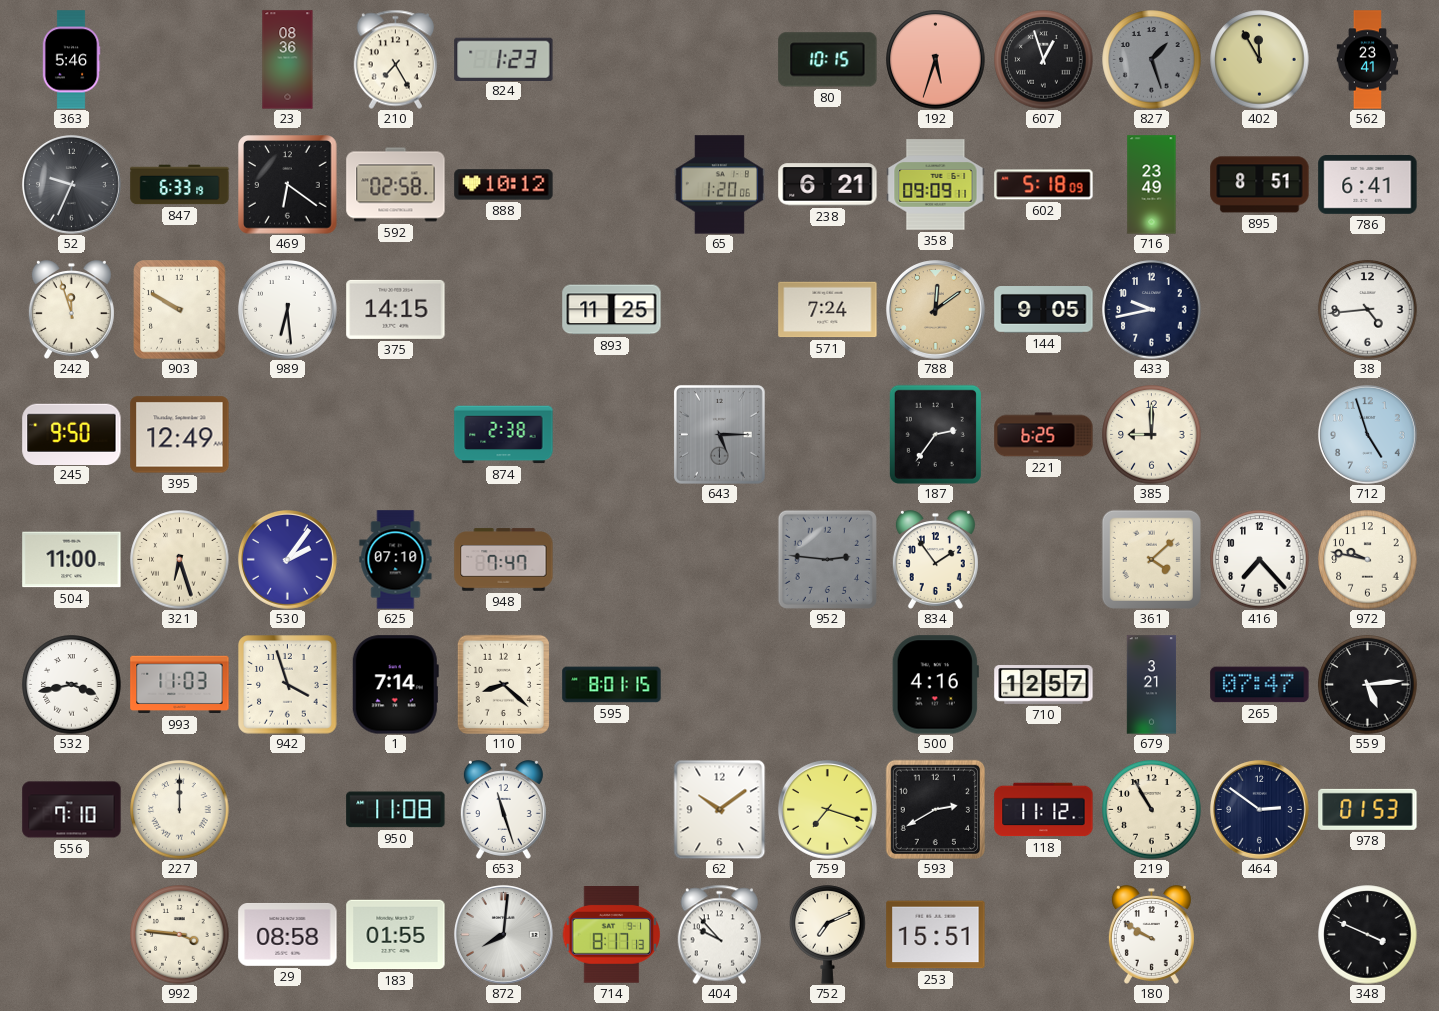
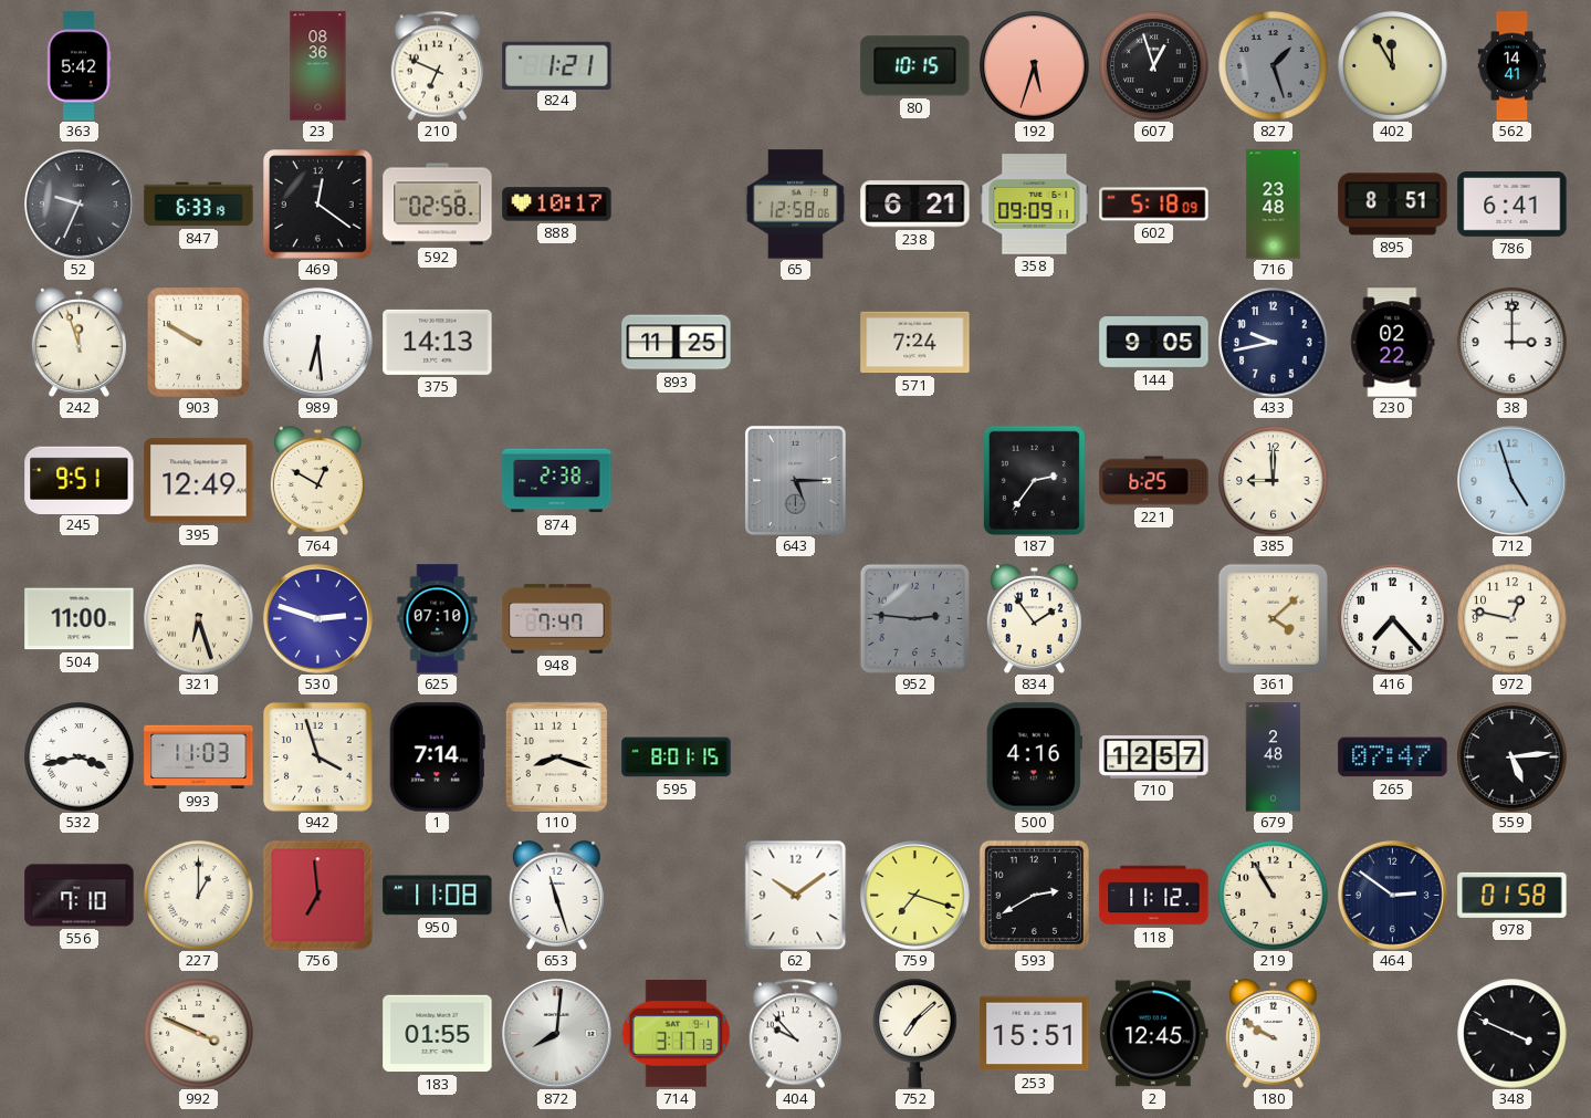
363: 5:46 -> 5:42
210: 7:25 -> 6:49
824: 1:23 -> 1:21
562: 23:41 -> 14:41
469: 6:21 -> 12:21
888: 10:12 -> 10:17
65: 1:20 -> 12:58
716: 23:49 -> 23:48
375: 14:15 -> 14:13
788: 12:09 -> none
230: none -> 02:22
38: 4:44 -> 3:00
245: 9:50 -> 9:51
764: none -> 12:50
530: 2:06 -> 2:48
972: 9:47 -> 12:47
110: 8:22 -> 8:18
679: 3:21 -> 2:48
227: 12:00 -> 1:00
756: none -> 6:59
978: 01:53 -> 01:58
992: 3:46 -> 3:49
29: 08:58 -> none
714: 8:17 -> 3:17
752: 7:11 -> 7:08
2: none -> 12:45
